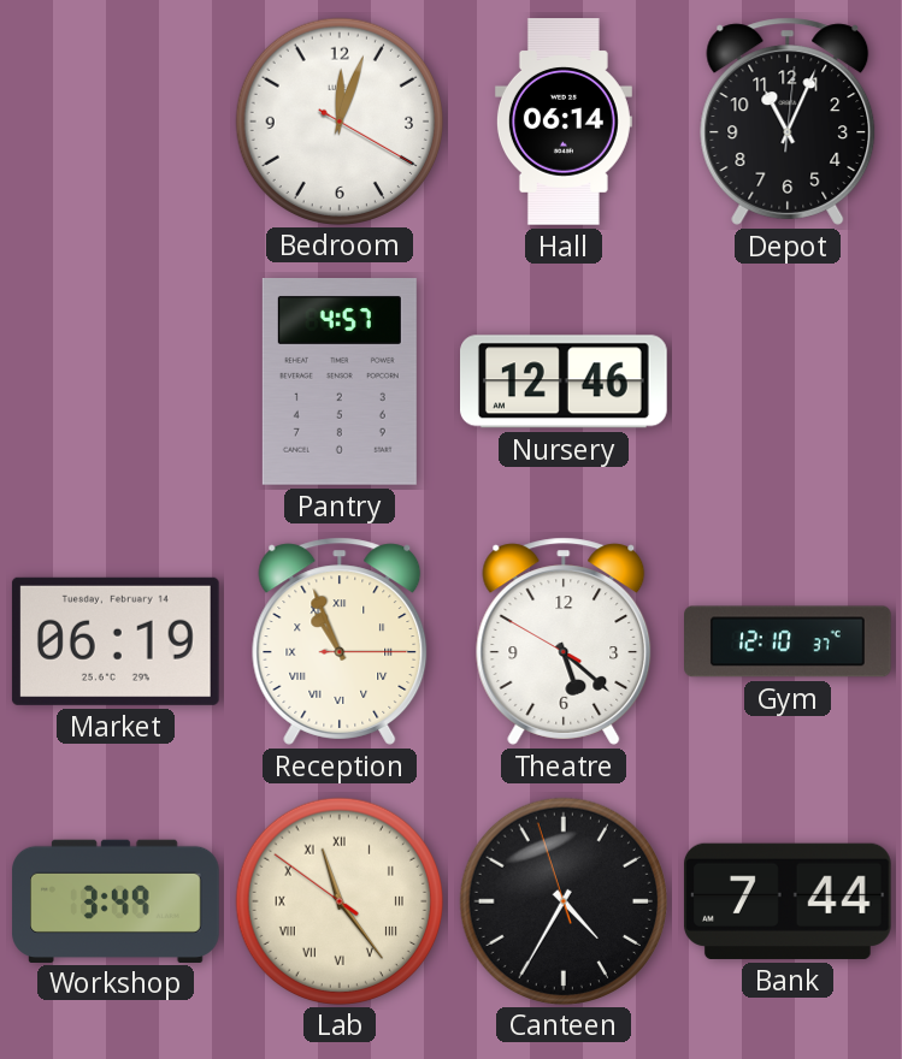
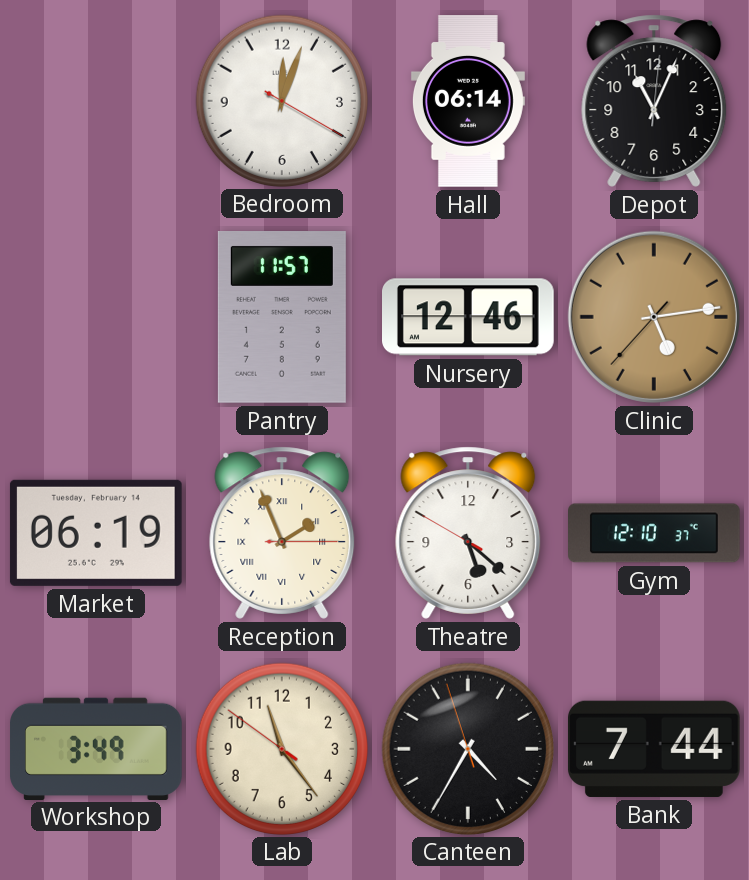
Pantry: 4:57 -> 11:57
Clinic: none -> 5:13
Reception: 10:56 -> 1:56
Lab numerals: Roman -> Arabic
